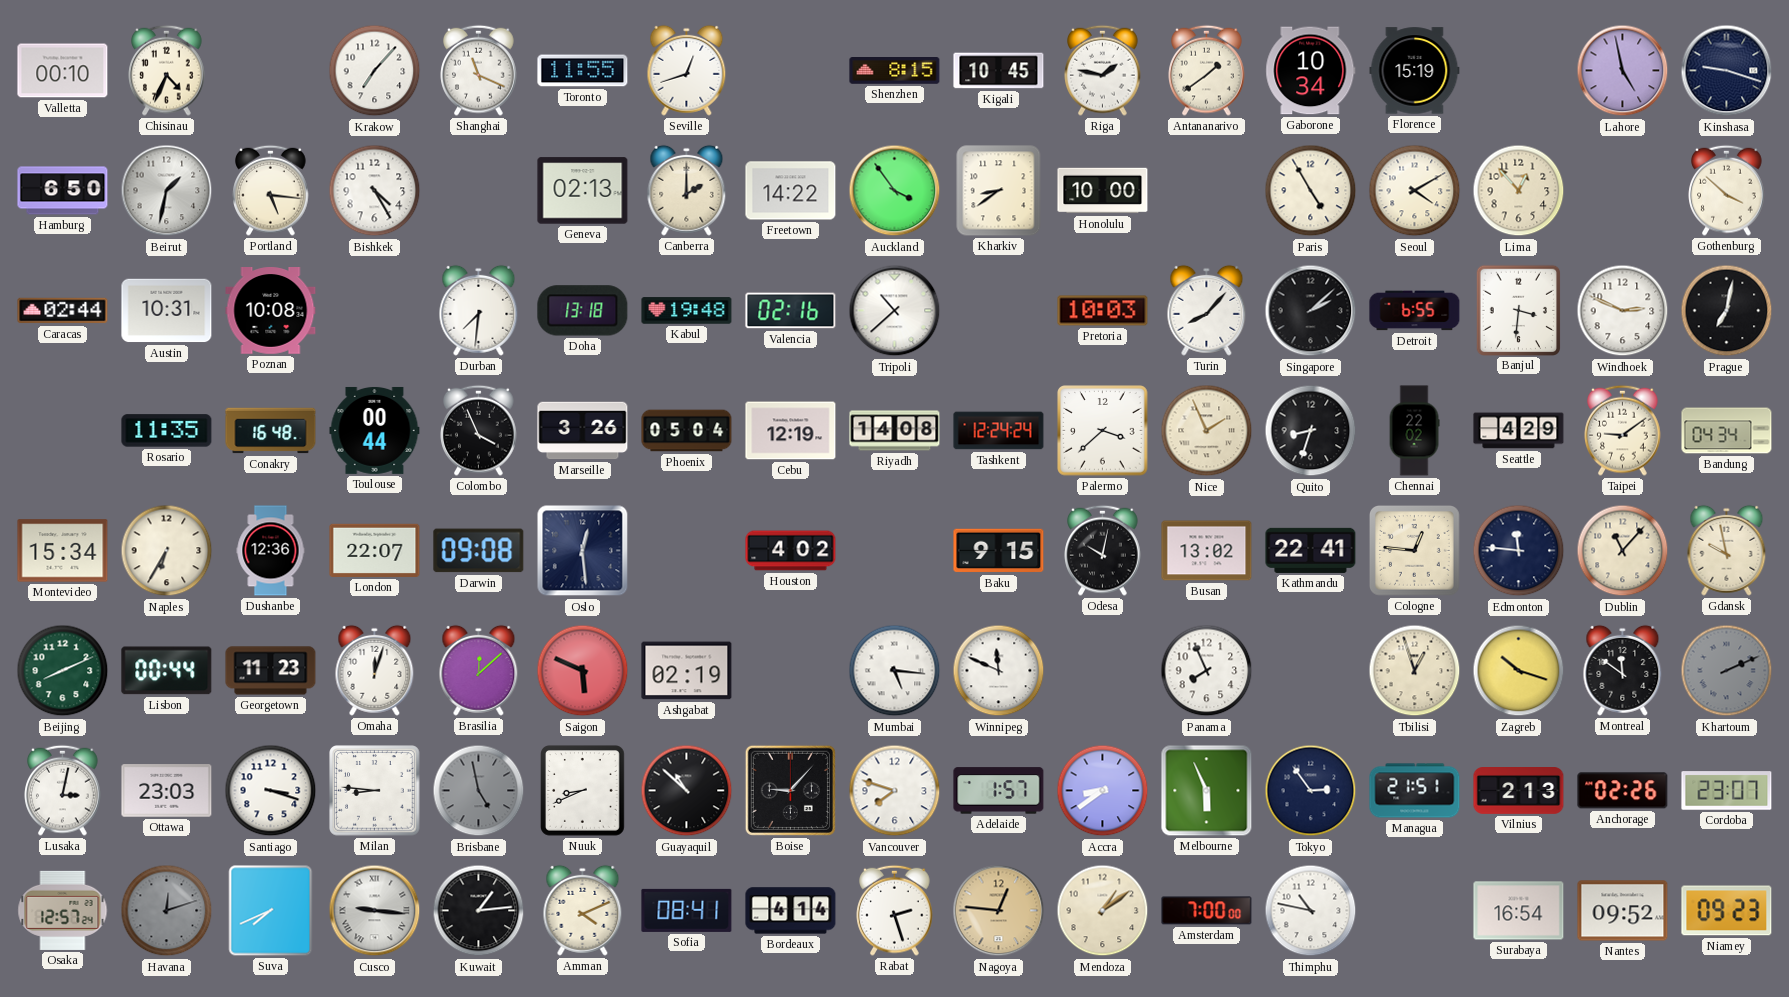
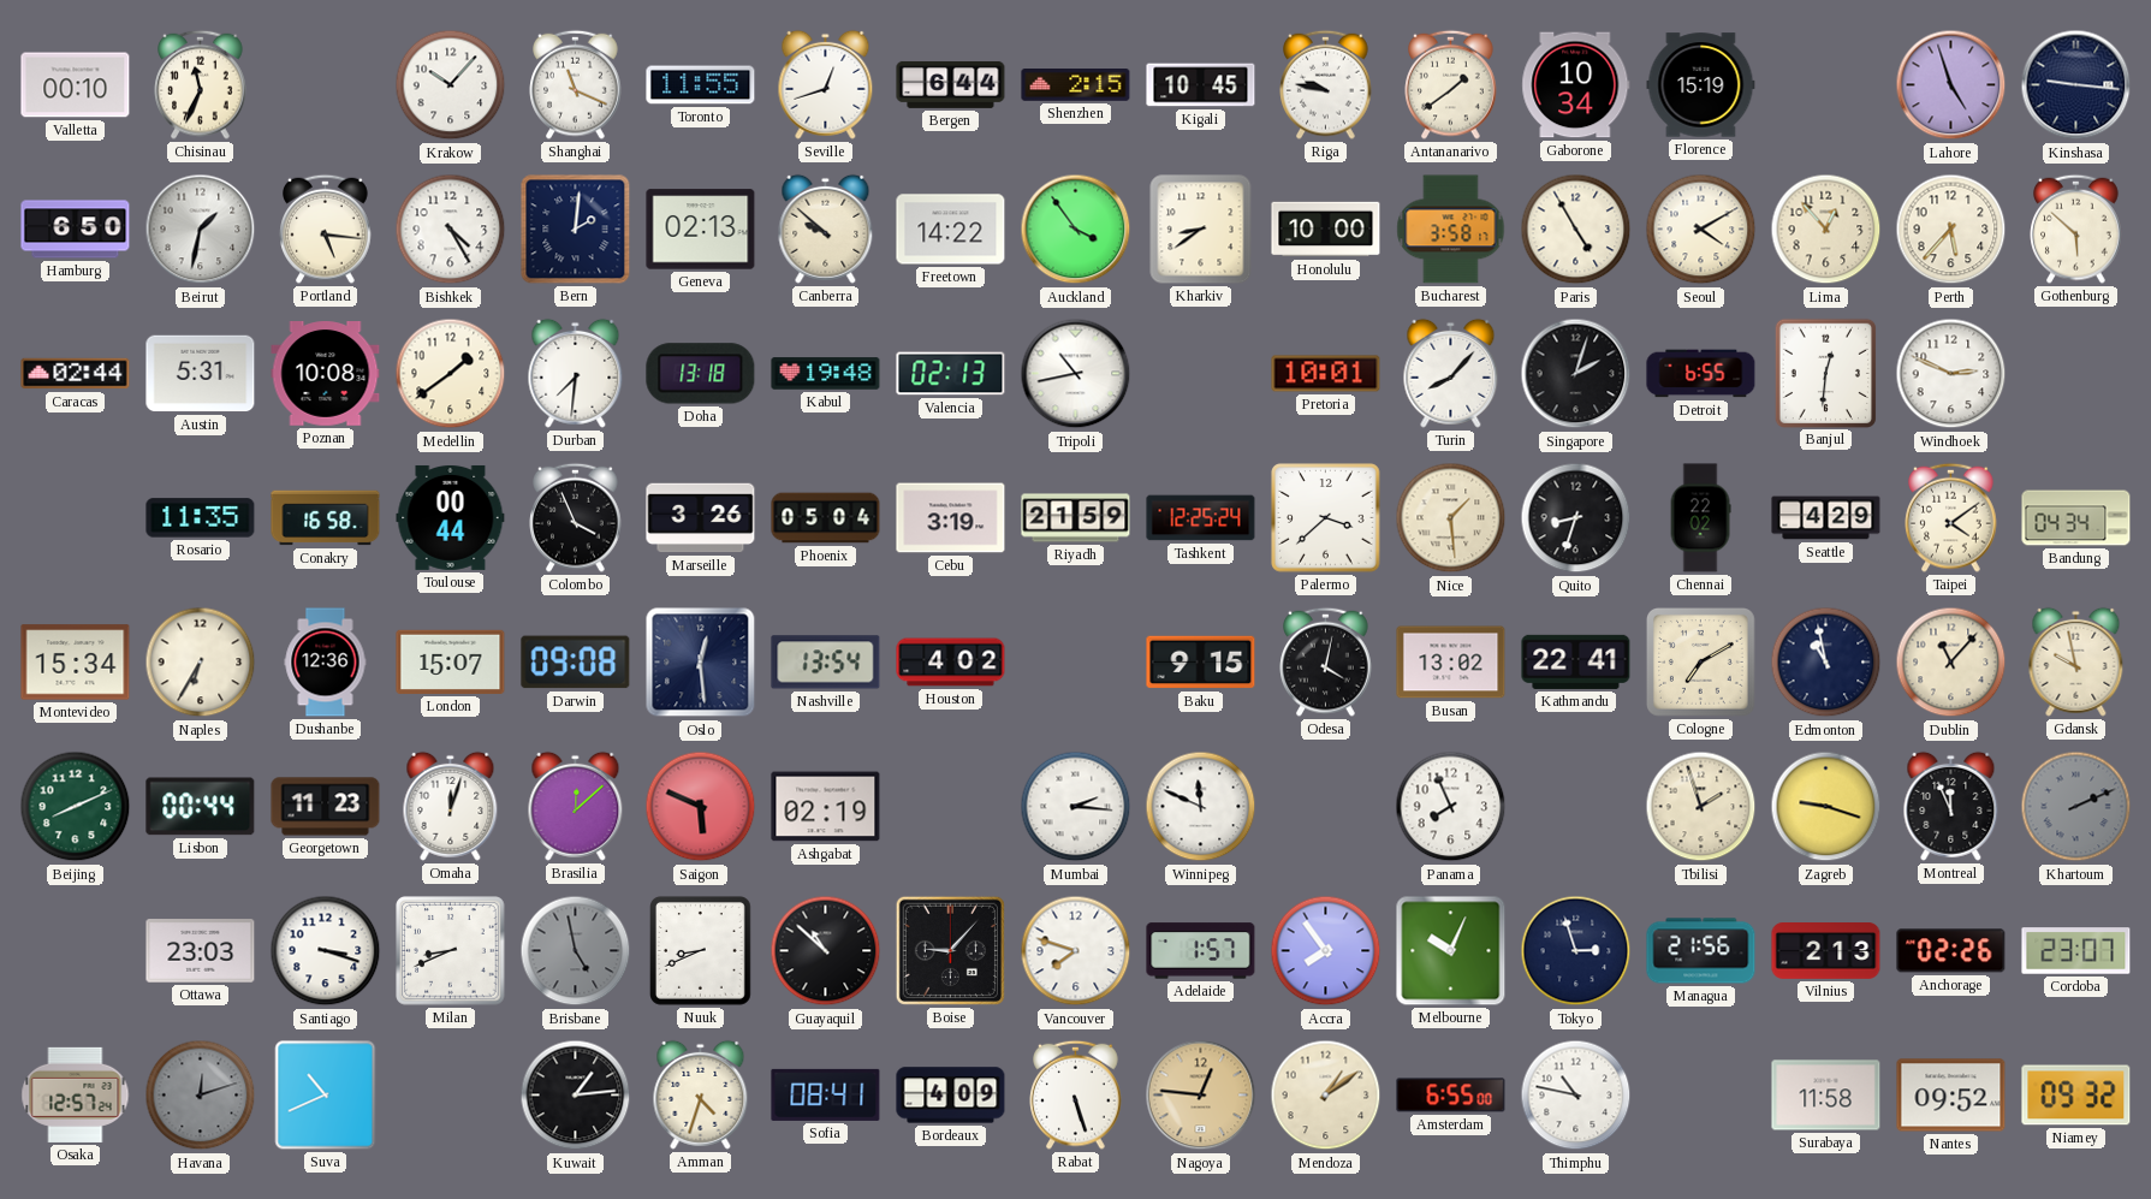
Chisinau: 4:34 -> 11:34
Krakow: 7:07 -> 10:07
Bergen: none -> 6:44
Shenzhen: 8:15 -> 2:15
Riga: 1:47 -> 9:47
Lahore: 4:58 -> 4:57
Kinshasa: 9:18 -> 9:16
Bern: none -> 2:01
Canberra: 2:00 -> 9:52
Bucharest: none -> 3:58
Perth: none -> 5:37
Gothenburg: 3:52 -> 5:52
Austin: 10:31 -> 5:31
Medellin: none -> 1:39
Valencia: 02:16 -> 02:13
Tripoli: 10:38 -> 10:43
Pretoria: 10:03 -> 10:01
Singapore: 2:08 -> 2:03
Banjul: 3:31 -> 12:31
Prague: 7:02 -> none
Conakry: 16:48 -> 16:58
Cebu: 12:19 -> 3:19
Riyadh: 14:08 -> 21:59
Tashkent: 12:24 -> 12:25
Nice: 1:56 -> 1:29
Taipei: 9:09 -> 4:09
London: 22:07 -> 15:07
Nashville: none -> 13:54
Odesa: 10:02 -> 4:02
Cologne: 12:46 -> 7:10
Edmonton: 11:46 -> 10:58
Mumbai: 5:16 -> 2:16
Tbilisi: 12:57 -> 1:57
Zagreb: 10:18 -> 9:18
Montreal: 11:51 -> 11:56
Lusaka: 3:02 -> none
Milan: 8:46 -> 8:41
Accra: 8:39 -> 7:54
Melbourne: 5:56 -> 10:04
Tokyo: 2:54 -> 2:57
Managua: 21:51 -> 21:56
Suva: 7:41 -> 10:41
Cusco: 9:16 -> none
Amman: 4:11 -> 4:33
Bordeaux: 4:14 -> 4:09
Rabat: 2:27 -> 5:27
Amsterdam: 7:00 -> 6:55
Surabaya: 16:54 -> 11:58
Niamey: 09:23 -> 09:32
